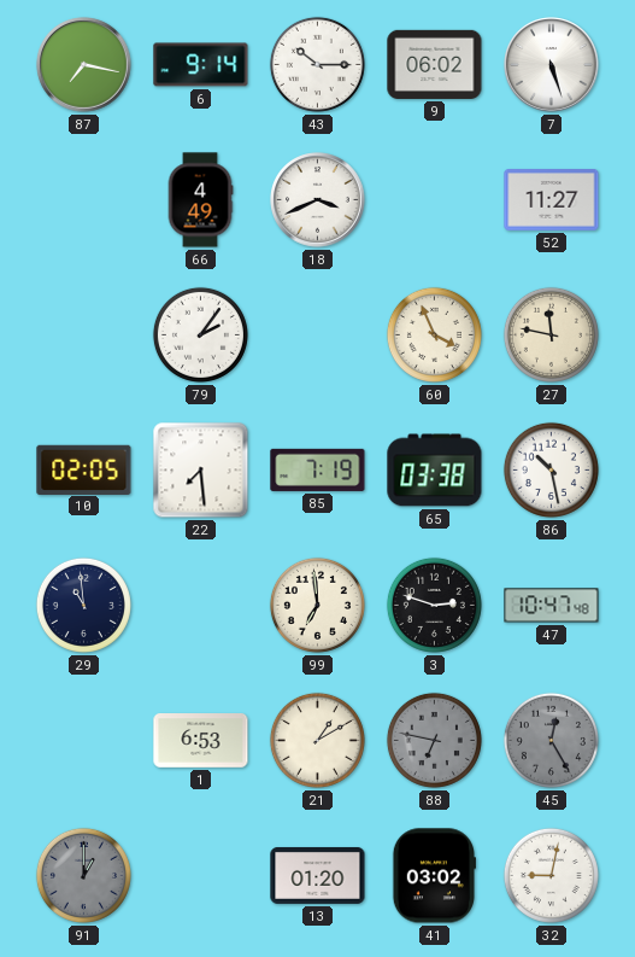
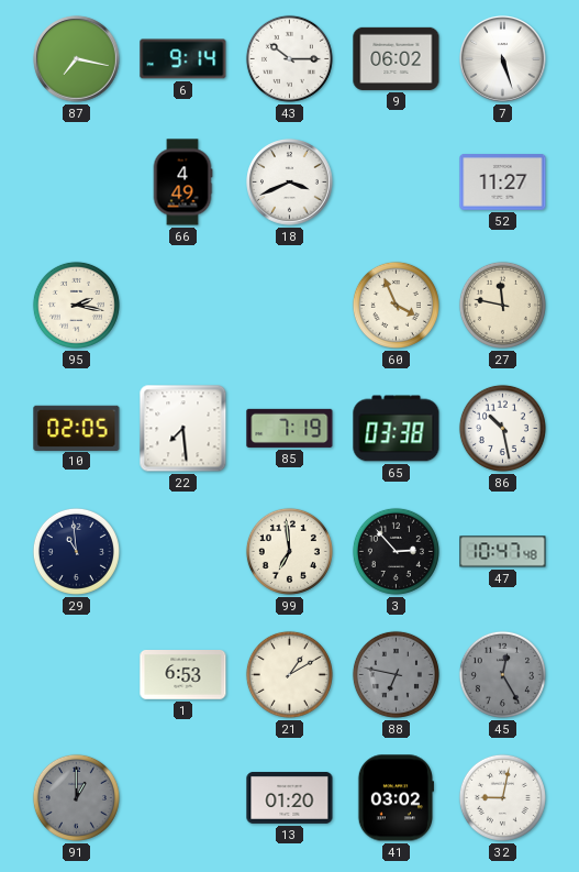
95: none -> 2:17
79: 2:06 -> none
3: 2:48 -> 2:53
